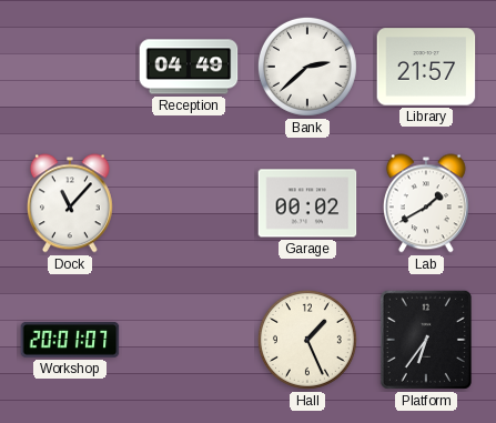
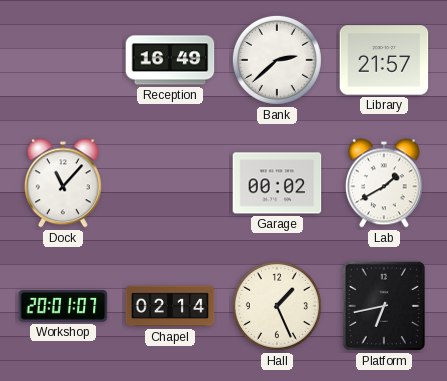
Reception: 04:49 -> 16:49
Chapel: none -> 02:14
Platform: 6:36 -> 6:43
